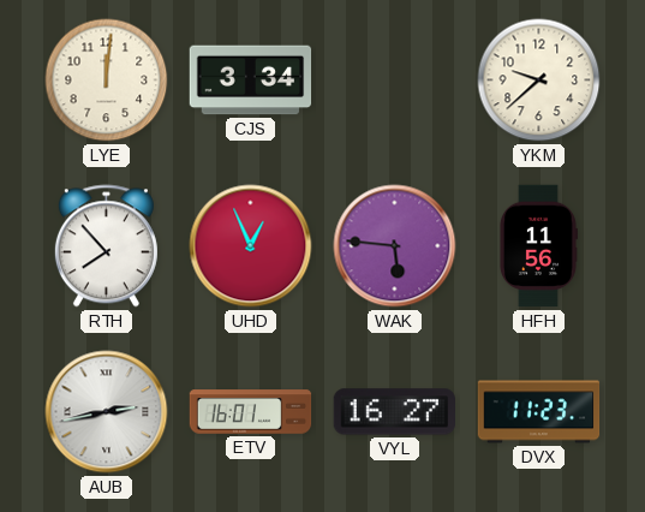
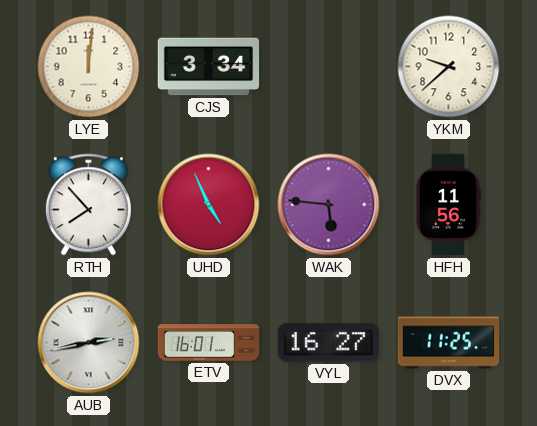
UHD: 12:56 -> 4:56
DVX: 11:23 -> 11:25
